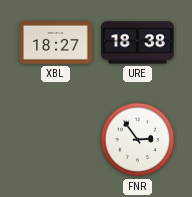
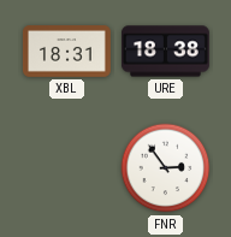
XBL: 18:27 -> 18:31
